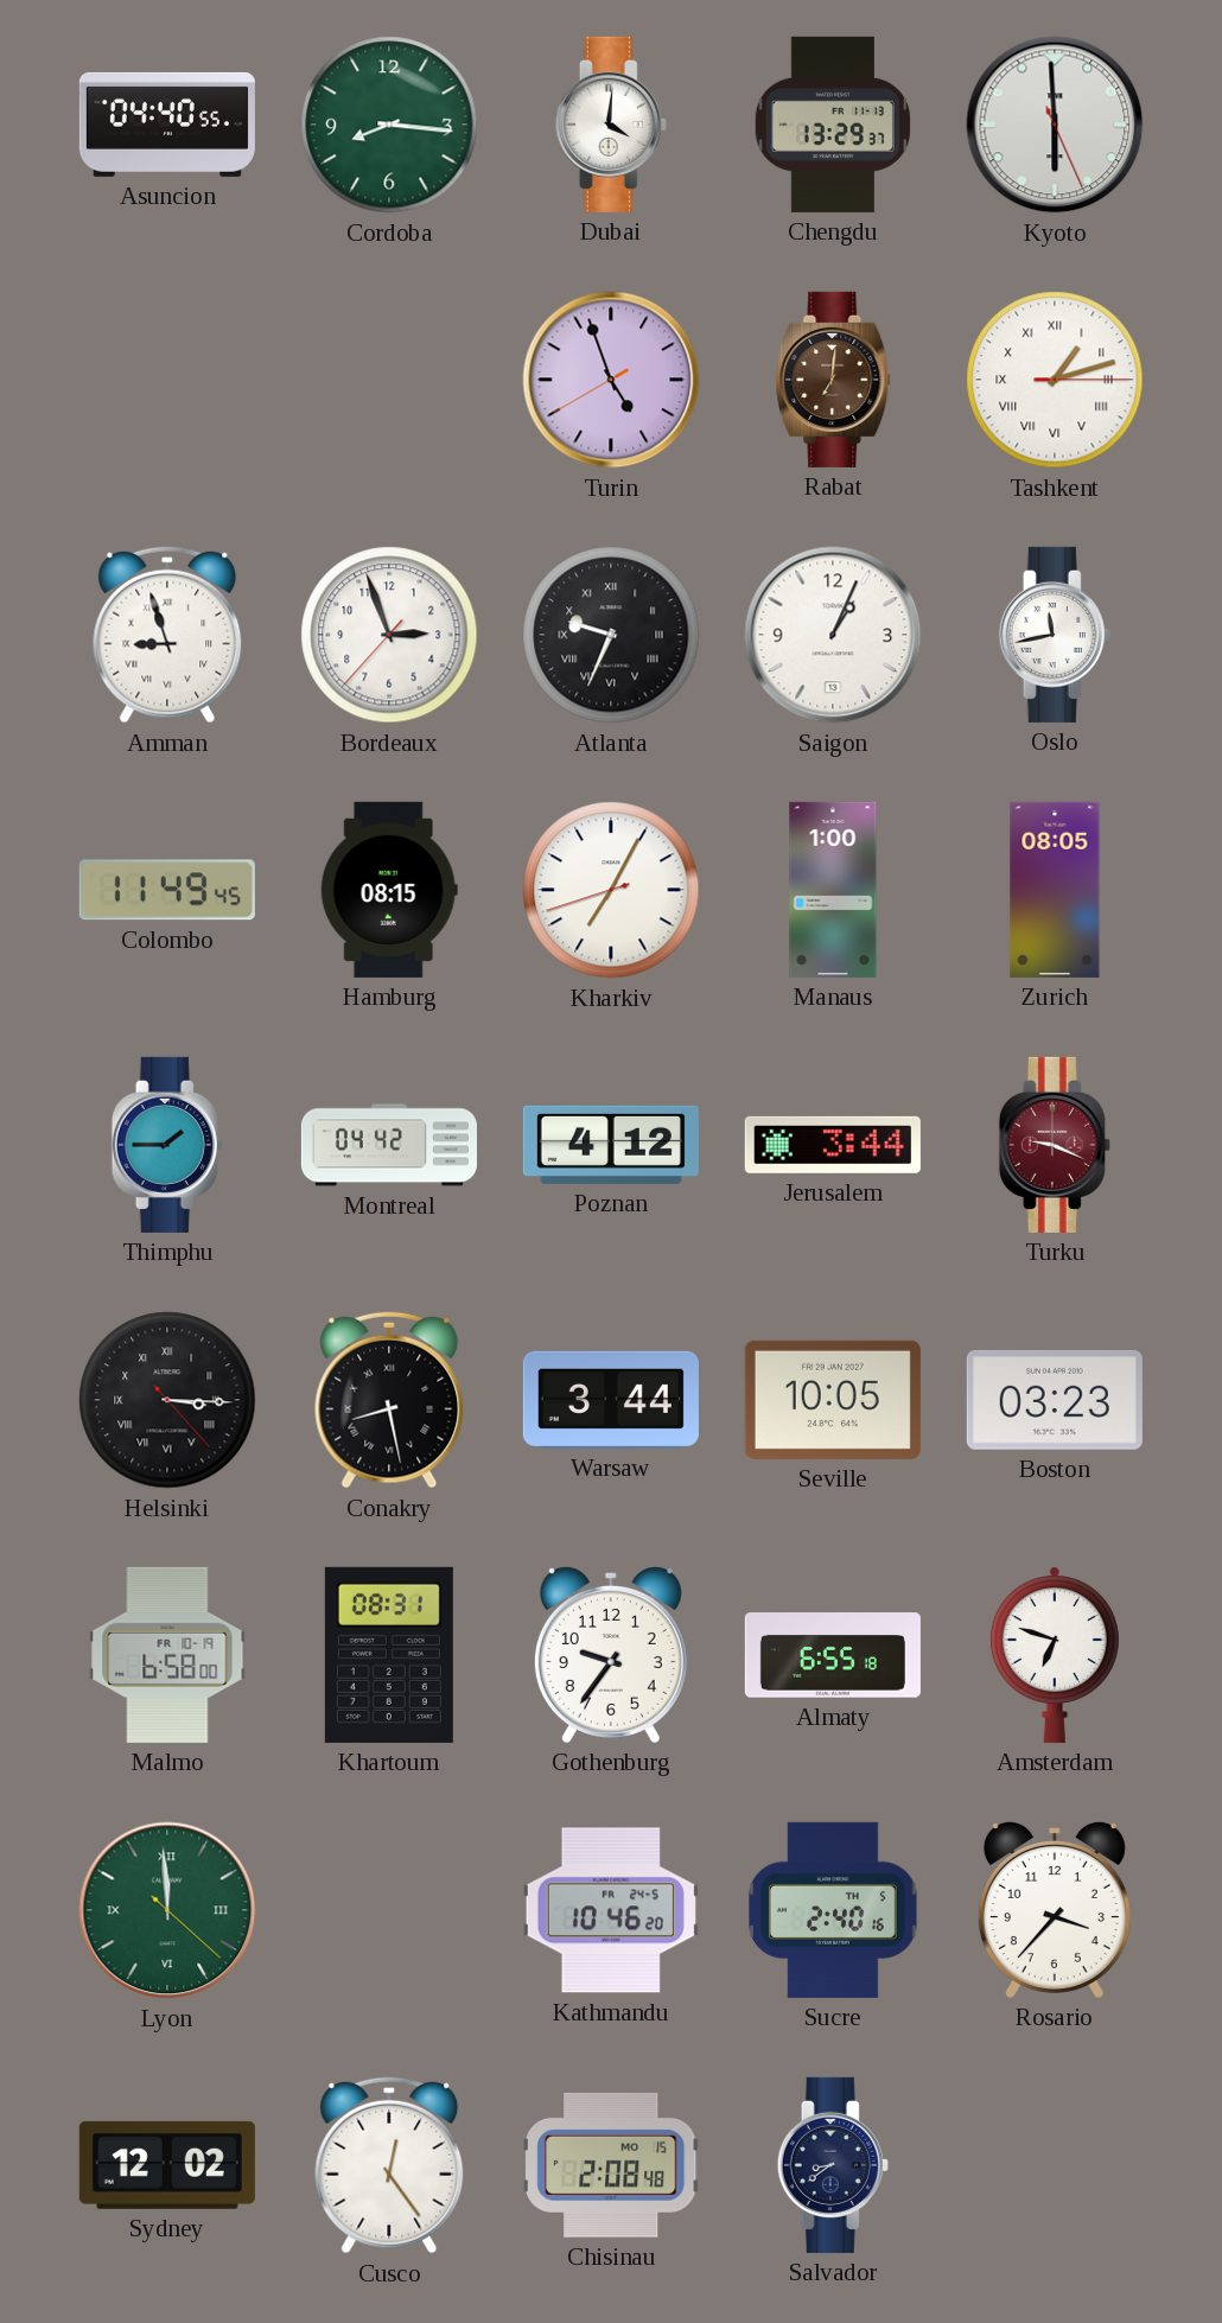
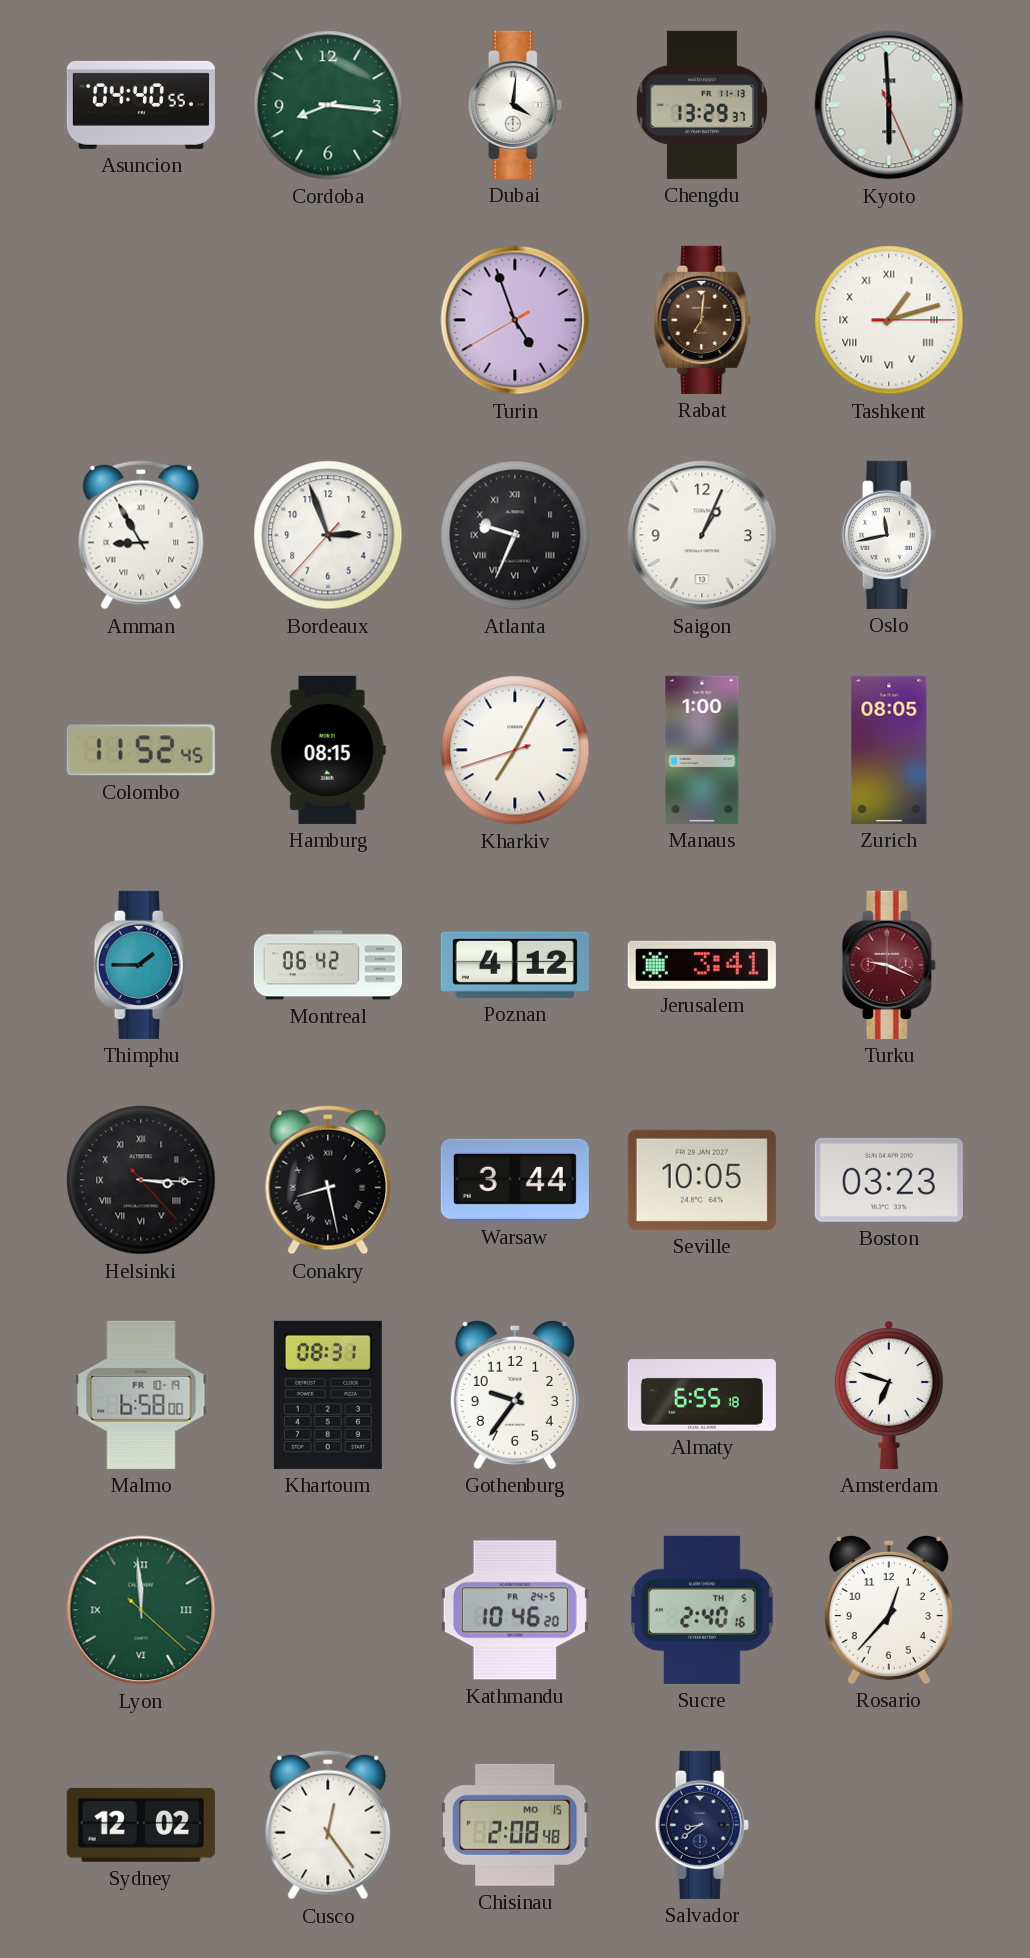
Amman: 8:57 -> 8:55
Colombo: 11:49 -> 11:52
Montreal: 04:42 -> 06:42
Jerusalem: 3:44 -> 3:41
Rosario: 3:37 -> 12:37
